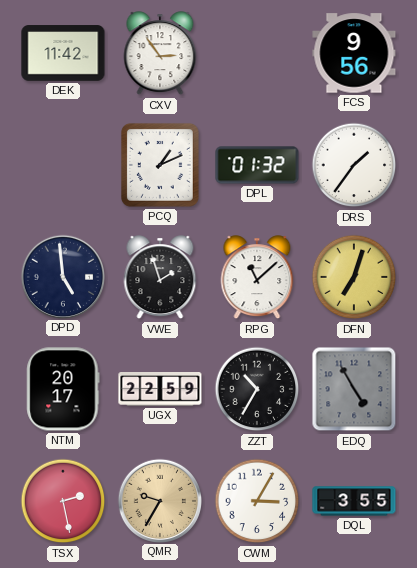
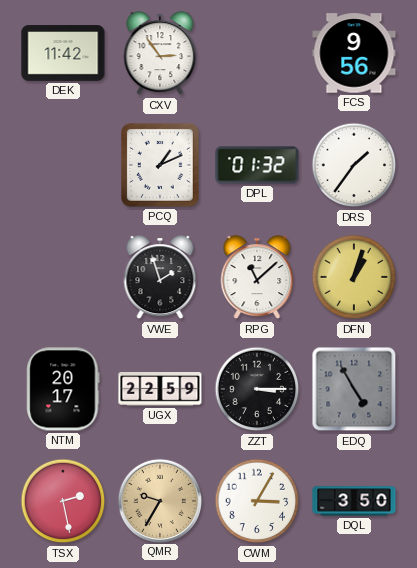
DPD: 4:59 -> none
DFN: 7:03 -> 1:03
ZZT: 10:35 -> 3:15
DQL: 3:55 -> 3:50
